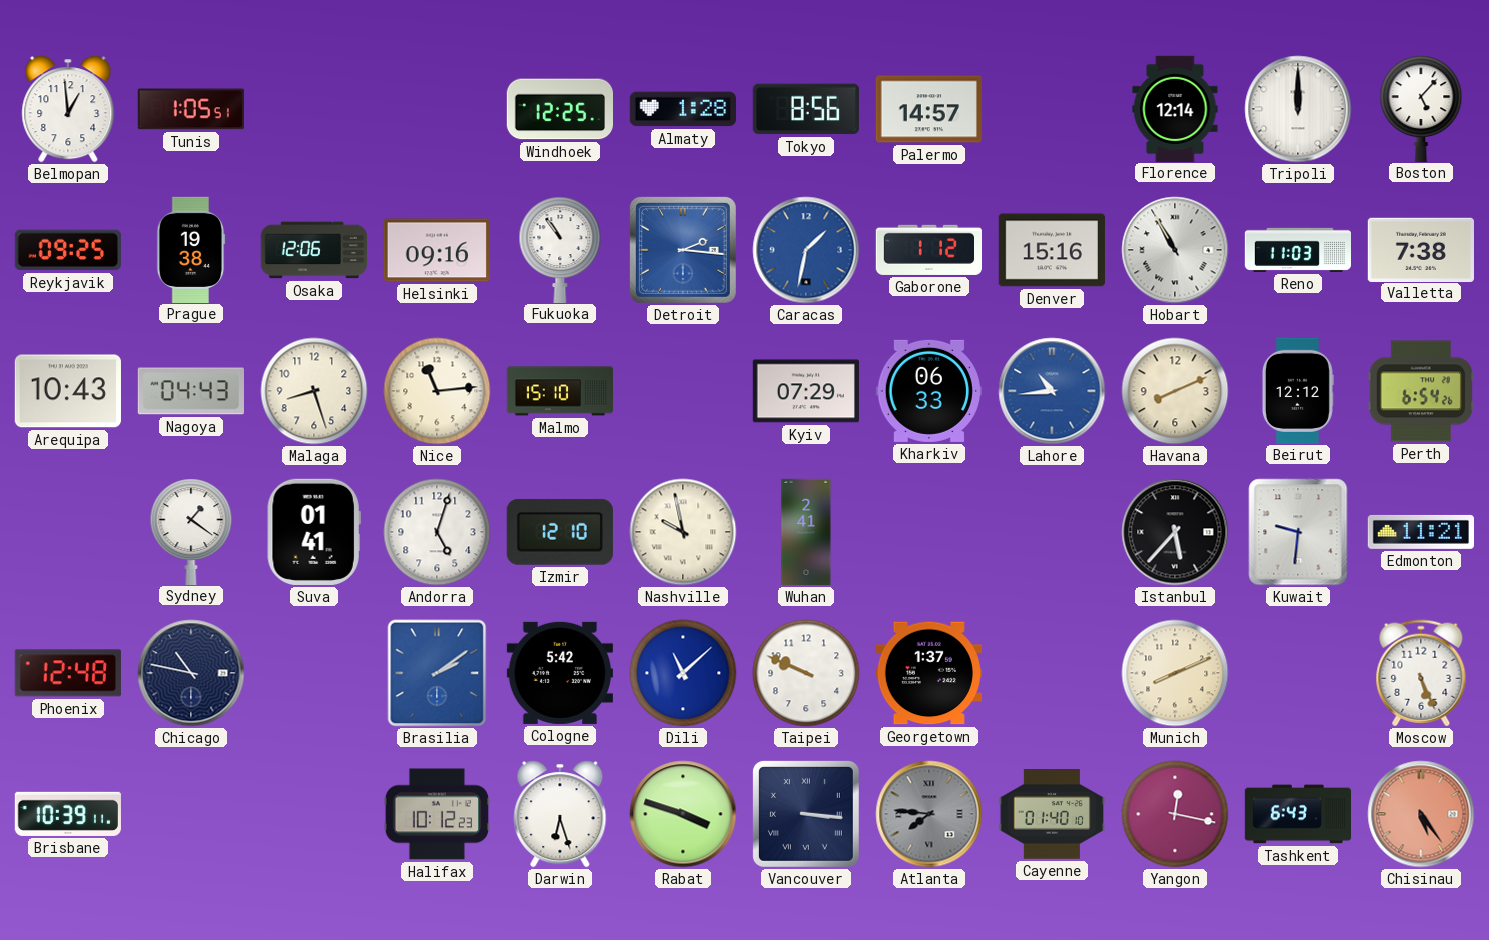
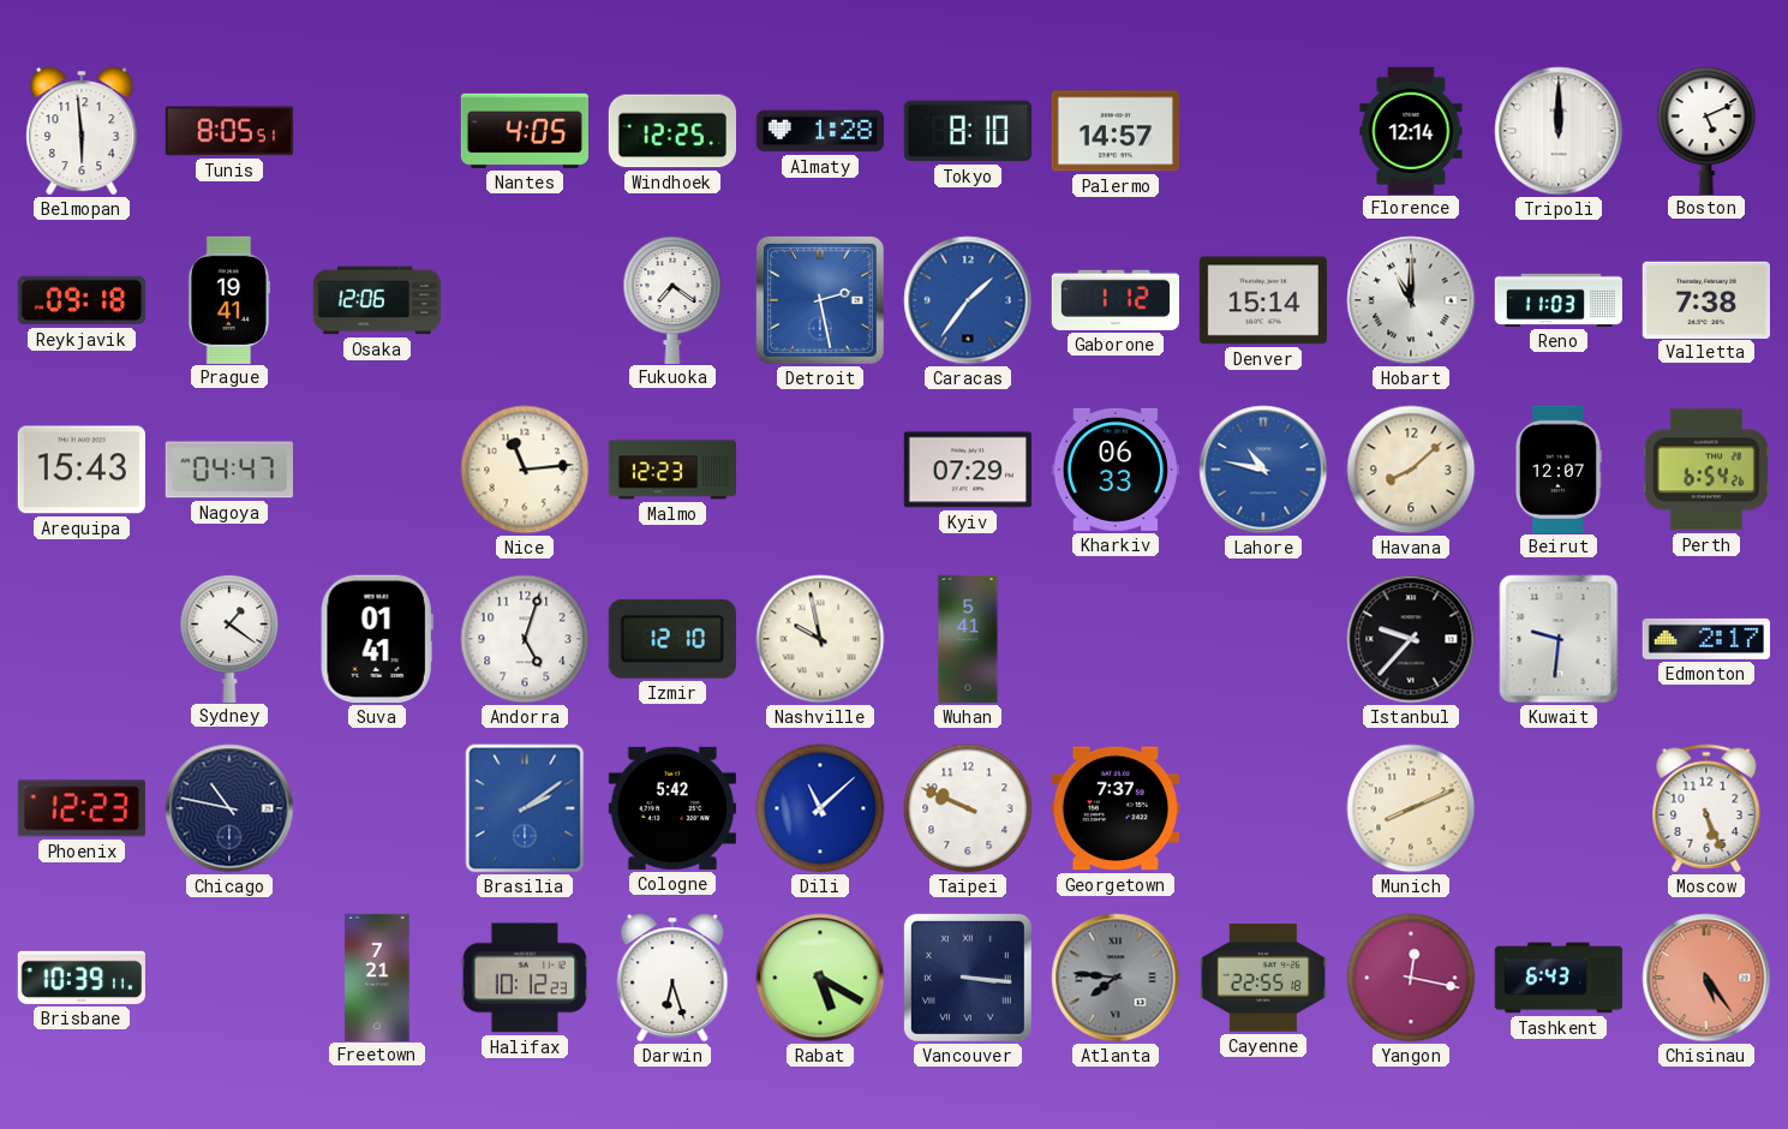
Belmopan: 12:59 -> 5:59
Tunis: 1:05 -> 8:05
Nantes: none -> 4:05
Tokyo: 8:56 -> 8:10
Boston: 5:07 -> 5:11
Reykjavik: 09:25 -> 09:18
Prague: 19:38 -> 19:41
Helsinki: 09:16 -> none
Fukuoka: 10:54 -> 7:21
Detroit: 2:16 -> 2:28
Caracas: 1:32 -> 1:36
Denver: 15:16 -> 15:14
Hobart: 10:55 -> 11:00
Arequipa: 10:43 -> 15:43
Nagoya: 04:43 -> 04:47
Malaga: 8:27 -> none
Malmo: 15:10 -> 12:23
Lahore: 10:44 -> 10:47
Havana: 8:11 -> 8:08
Beirut: 12:12 -> 12:07
Wuhan: 2:41 -> 5:41
Istanbul: 5:37 -> 9:37
Edmonton: 11:21 -> 2:17
Phoenix: 12:48 -> 12:23
Georgetown: 1:37 -> 7:37
Freetown: none -> 7:21
Rabat: 3:48 -> 5:20
Cayenne: 01:40 -> 22:55
